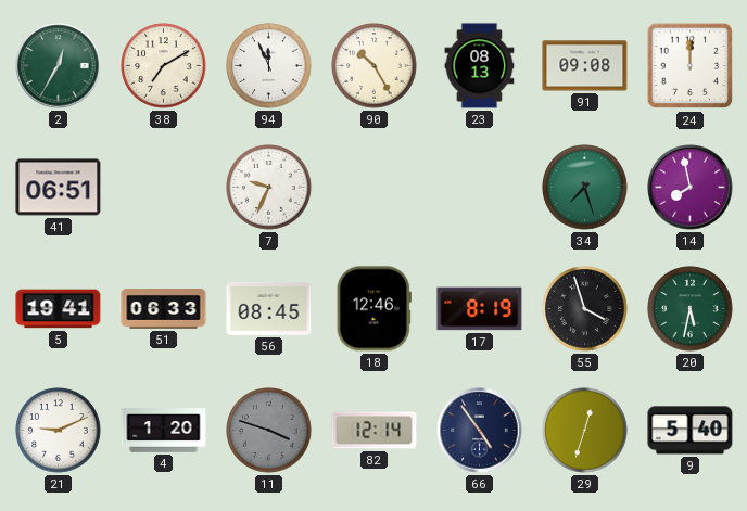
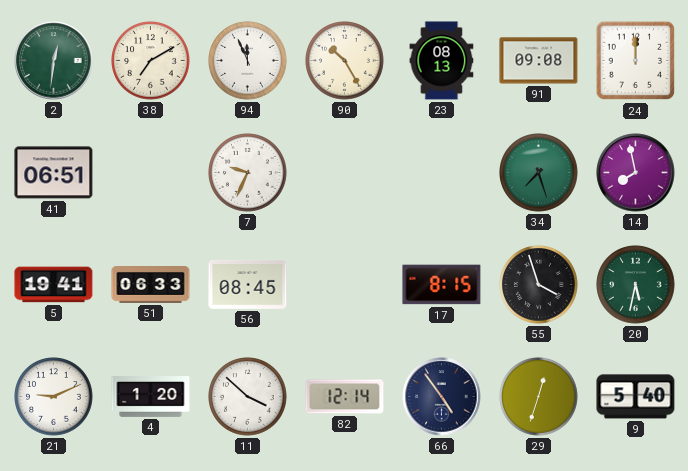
2: 12:35 -> 12:31
18: 12:46 -> none
17: 8:19 -> 8:15
11: 3:48 -> 3:52
11 dial: grey -> white
